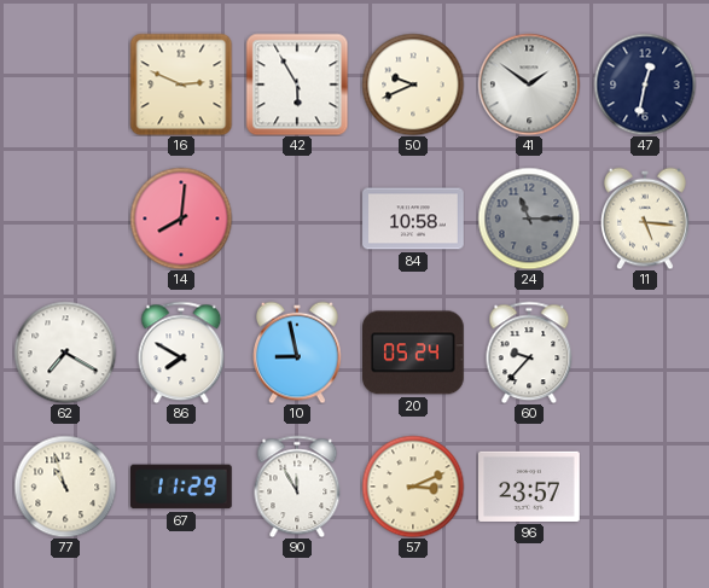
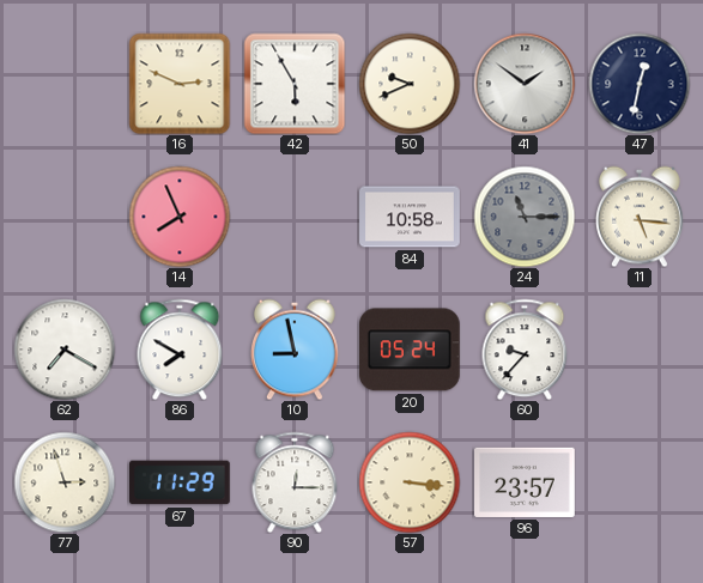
14: 8:01 -> 7:56
77: 10:57 -> 2:57
90: 11:55 -> 12:15
57: 3:11 -> 3:16
